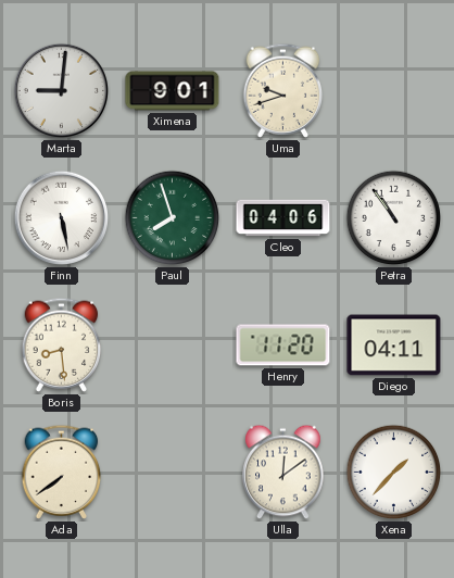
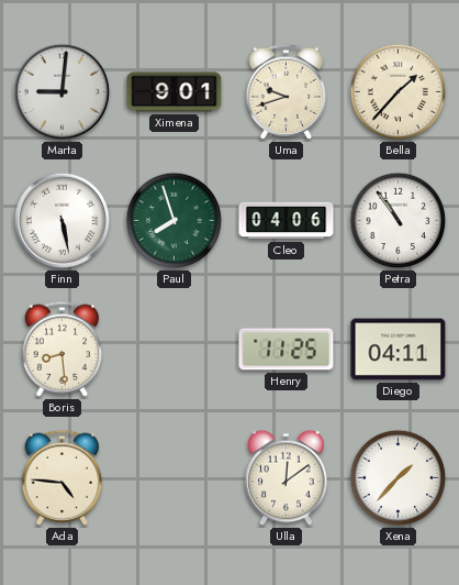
Bella: none -> 1:37
Henry: 11:20 -> 11:25
Ada: 7:39 -> 4:46
